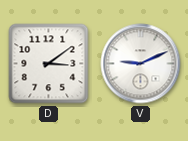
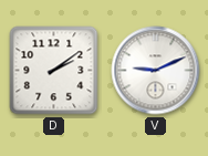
D: 3:09 -> 2:09
